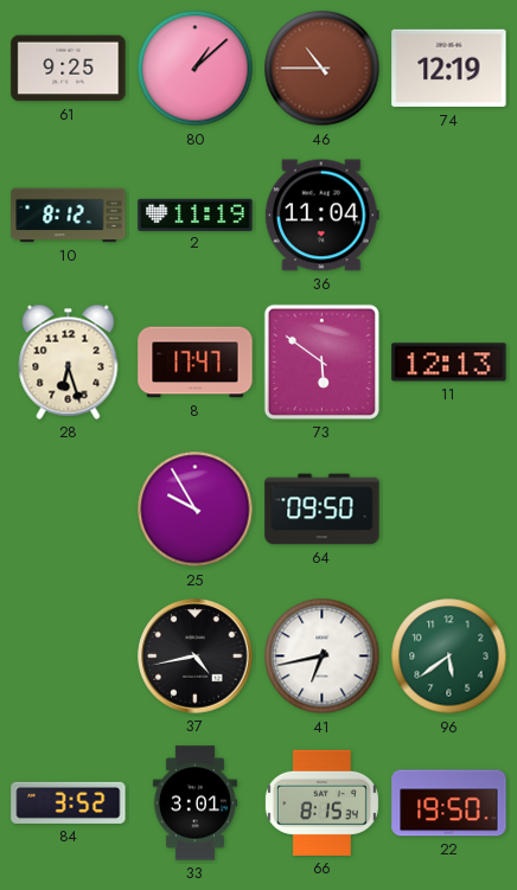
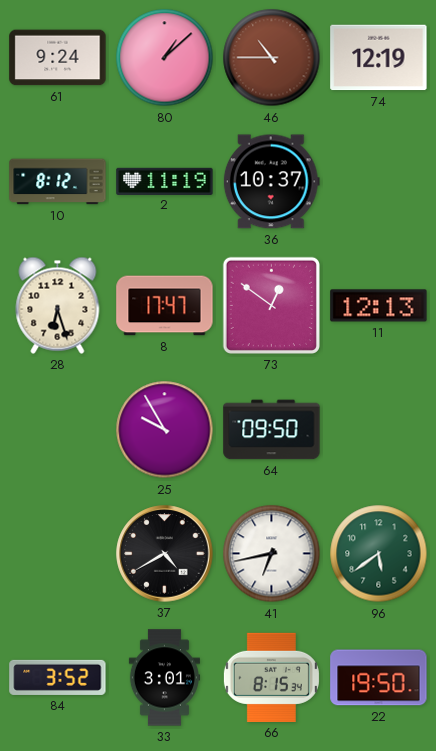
61: 9:25 -> 9:24
36: 11:04 -> 10:37
73: 5:51 -> 12:51
37: 4:43 -> 4:40
